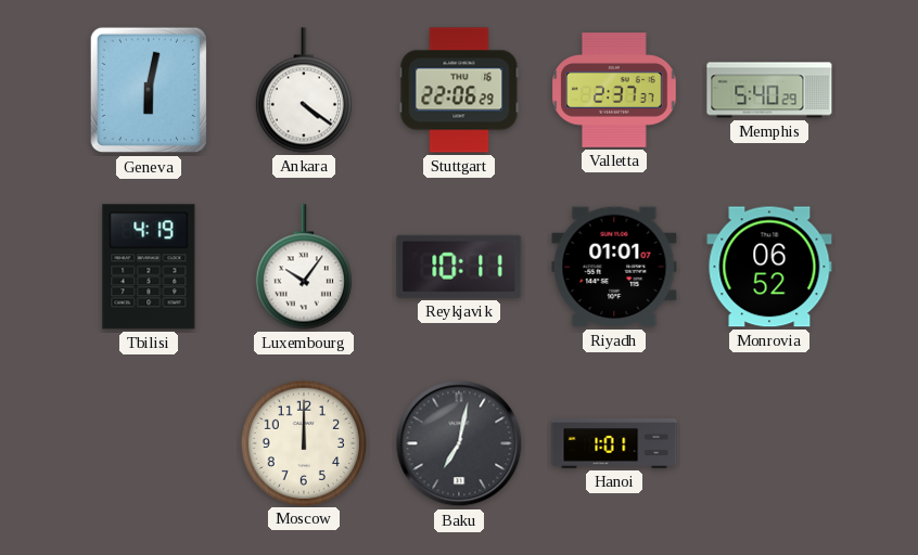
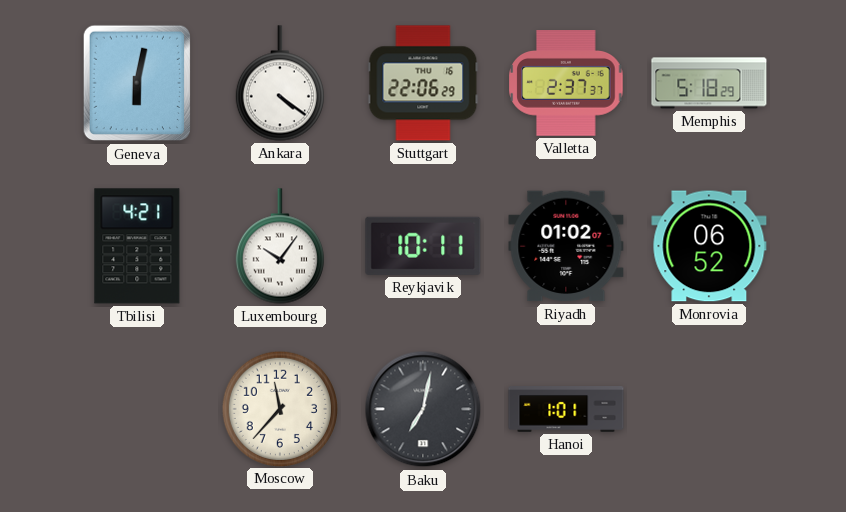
Memphis: 5:40 -> 5:18
Tbilisi: 4:19 -> 4:21
Riyadh: 01:01 -> 01:02
Moscow: 12:00 -> 11:37
